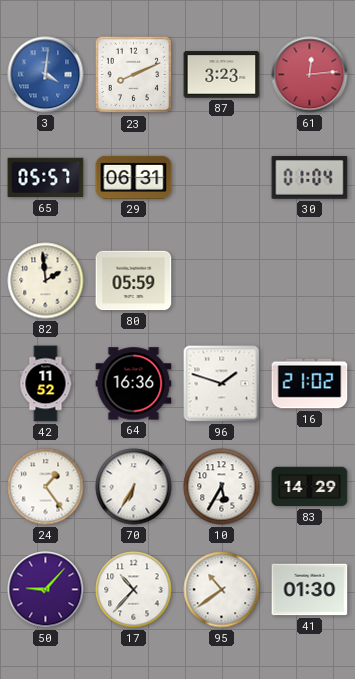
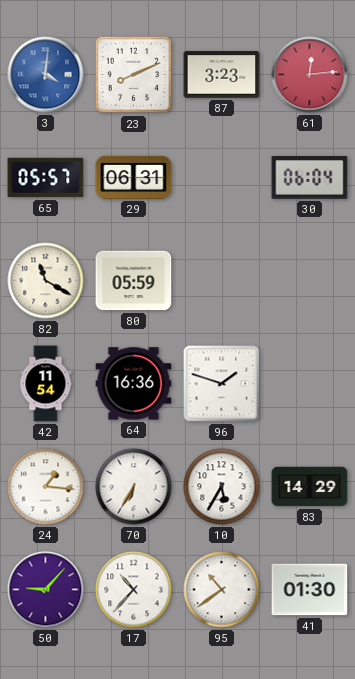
30: 01:04 -> 06:04
82: 1:59 -> 11:20
42: 11:52 -> 11:54
16: 21:02 -> none
24: 1:24 -> 1:16
